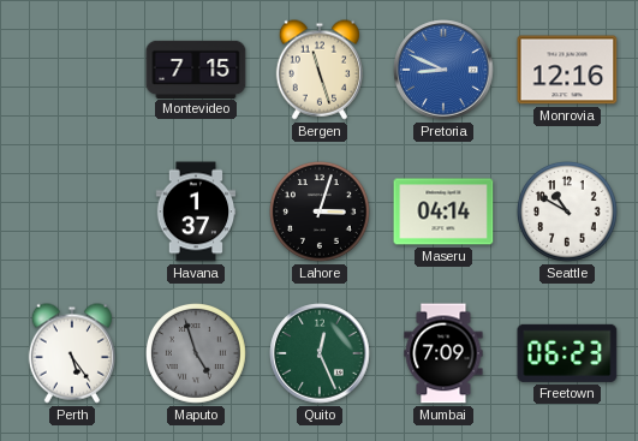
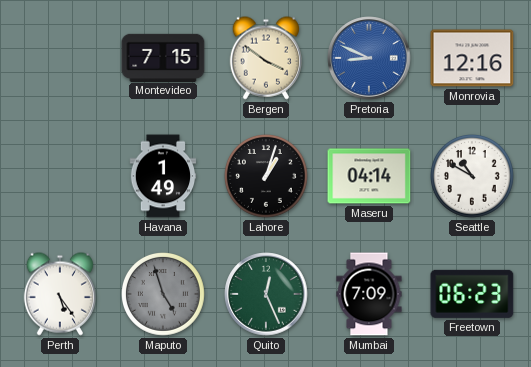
Bergen: 11:27 -> 3:51
Havana: 1:37 -> 1:49
Lahore: 3:03 -> 1:03
